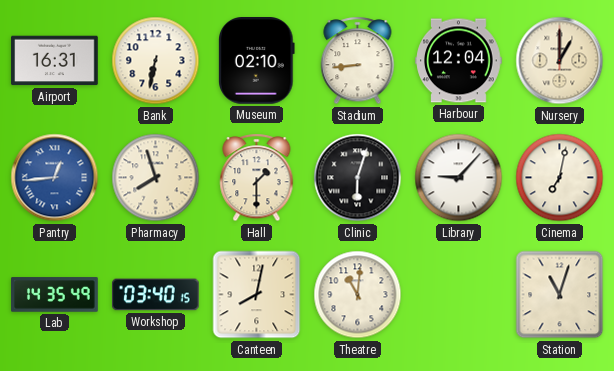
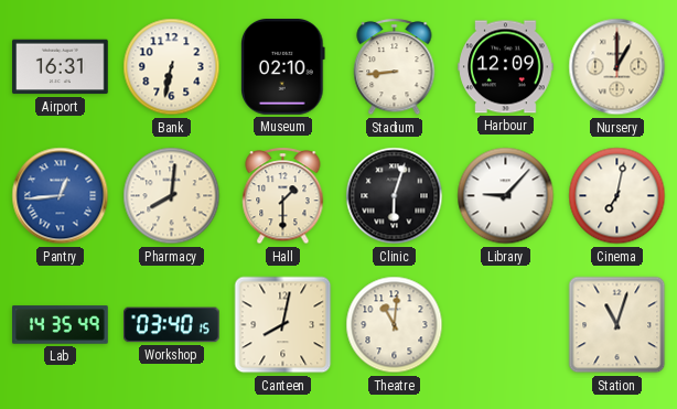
Harbour: 12:04 -> 12:09
Pharmacy: 7:57 -> 8:01
